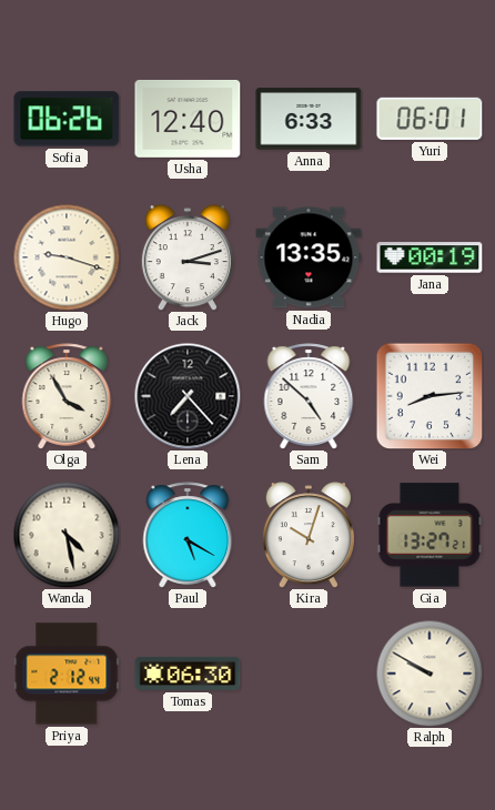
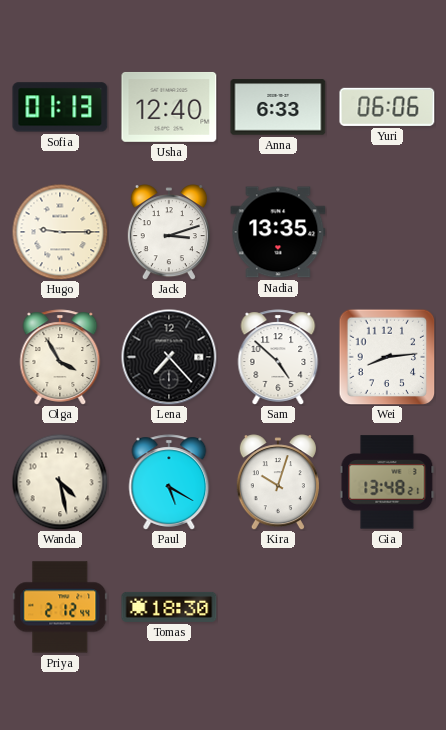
Sofia: 06:26 -> 01:13
Yuri: 06:01 -> 06:06
Hugo: 9:18 -> 9:15
Jana: 00:19 -> none
Gia: 13:27 -> 13:48
Tomas: 06:30 -> 18:30
Ralph: 9:50 -> none
